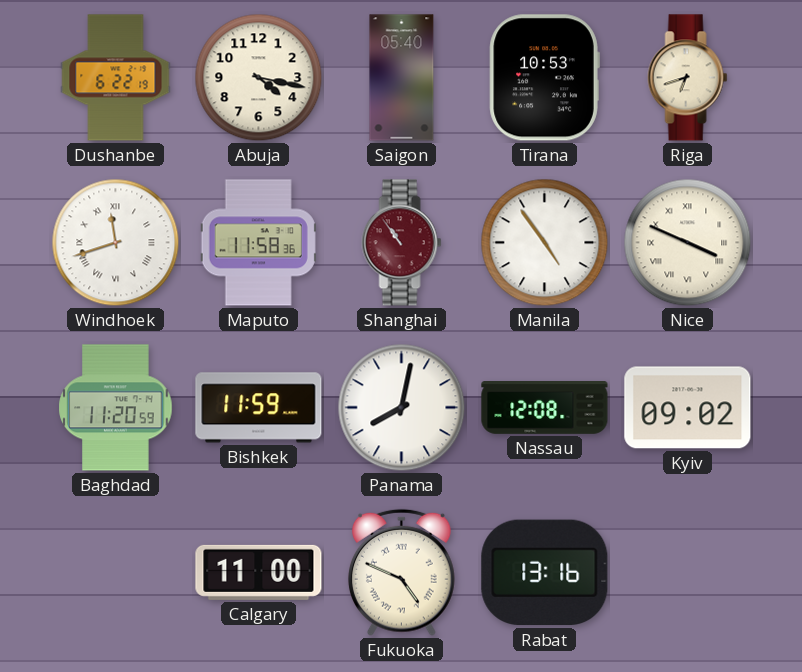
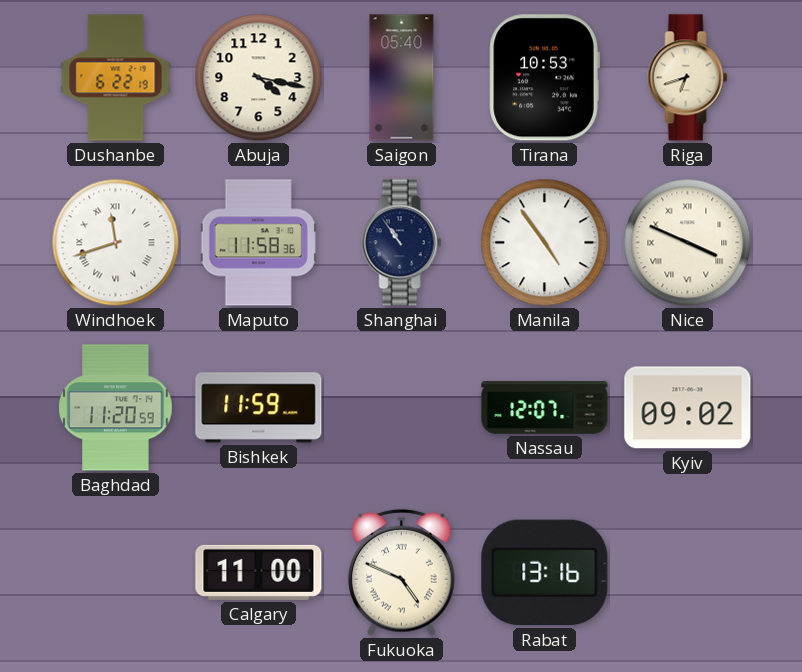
Shanghai dial: burgundy -> navy
Panama: 8:02 -> none
Nassau: 12:08 -> 12:07
